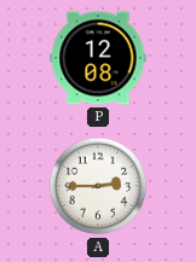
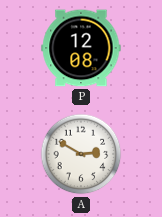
A: 2:45 -> 2:50
